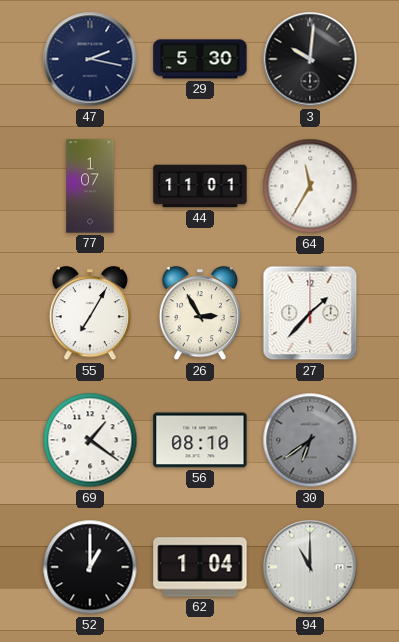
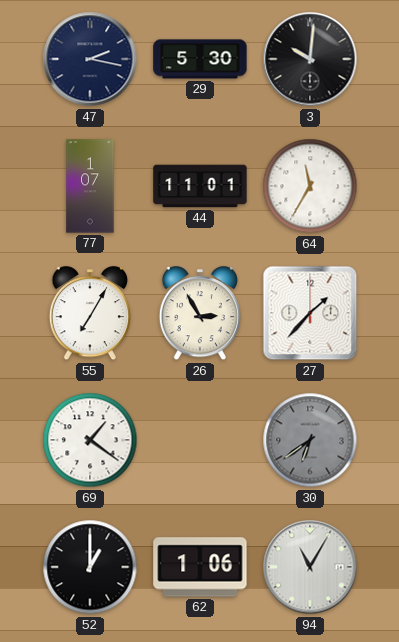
56: 08:10 -> none
62: 1:04 -> 1:06
94: 11:00 -> 11:05
